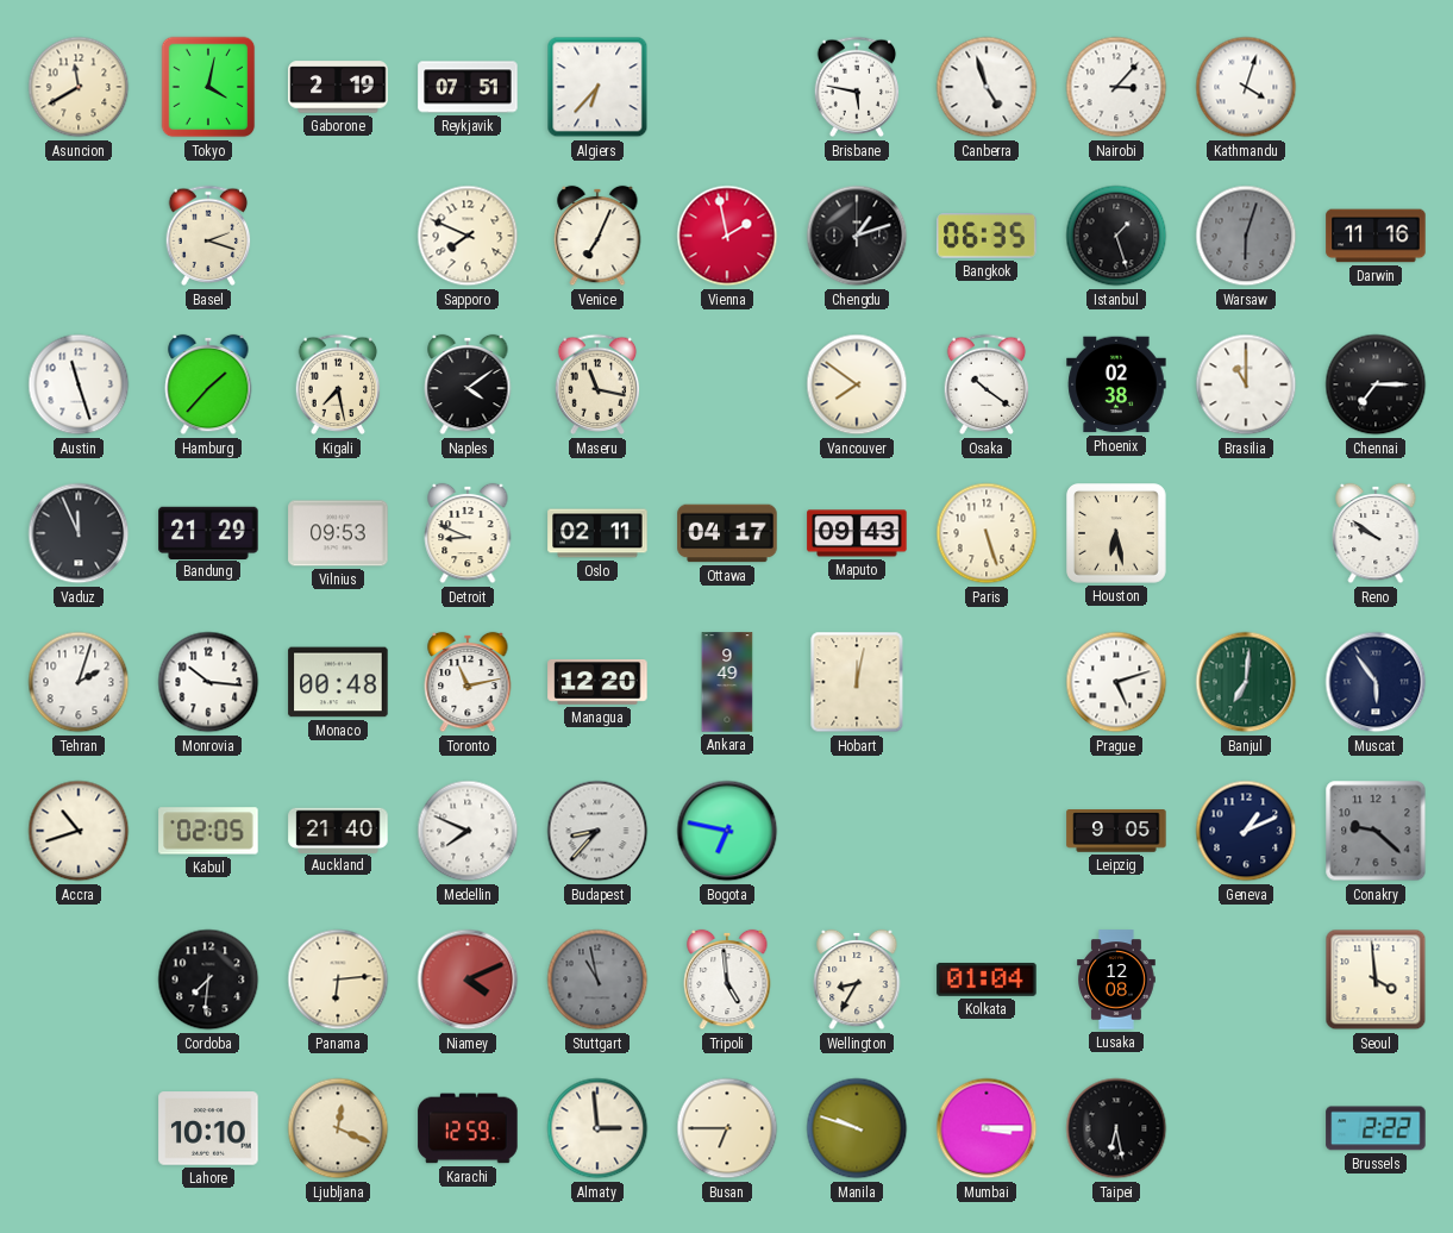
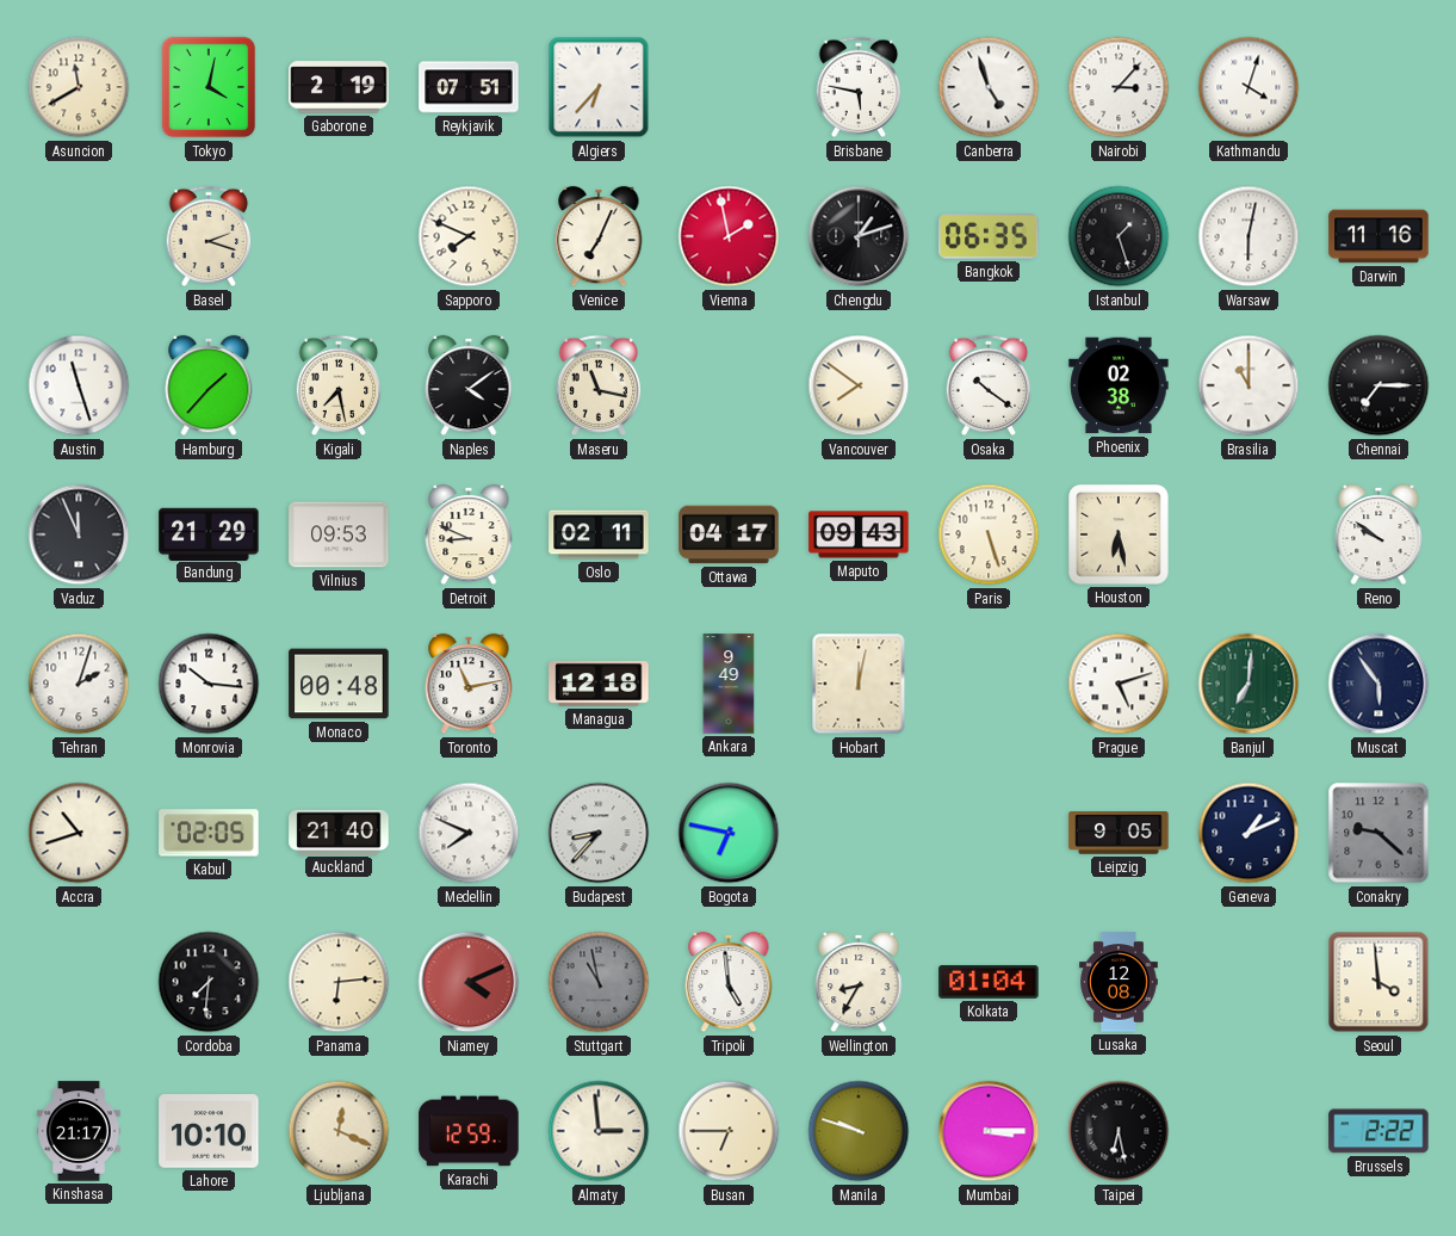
Warsaw: 6:03 -> 6:02
Warsaw dial: grey -> white
Managua: 12:20 -> 12:18
Kinshasa: none -> 21:17
